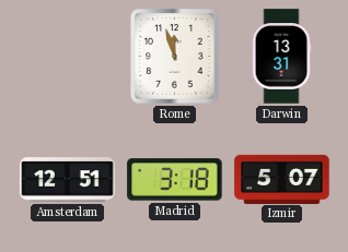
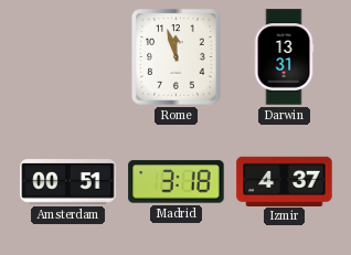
Amsterdam: 12:51 -> 00:51
Izmir: 5:07 -> 4:37
